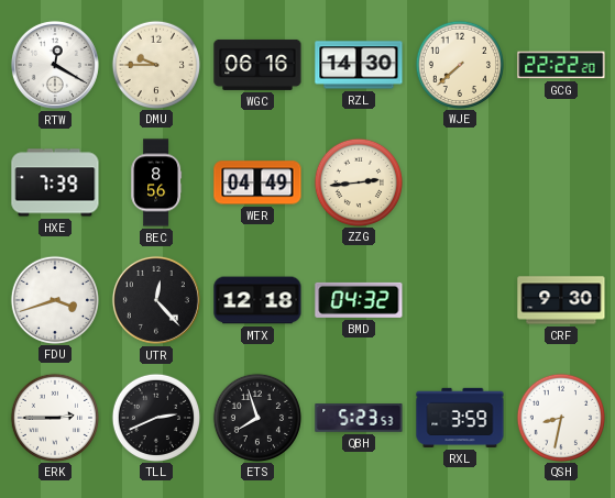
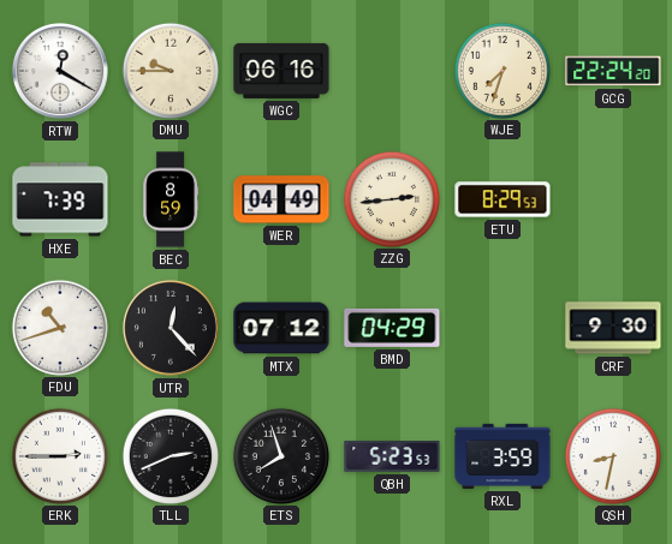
RZL: 14:30 -> none
WJE: 7:38 -> 7:33
GCG: 22:22 -> 22:24
BEC: 8:56 -> 8:59
ETU: none -> 8:29
FDU: 3:42 -> 10:42
MTX: 12:18 -> 07:12
BMD: 04:32 -> 04:29
